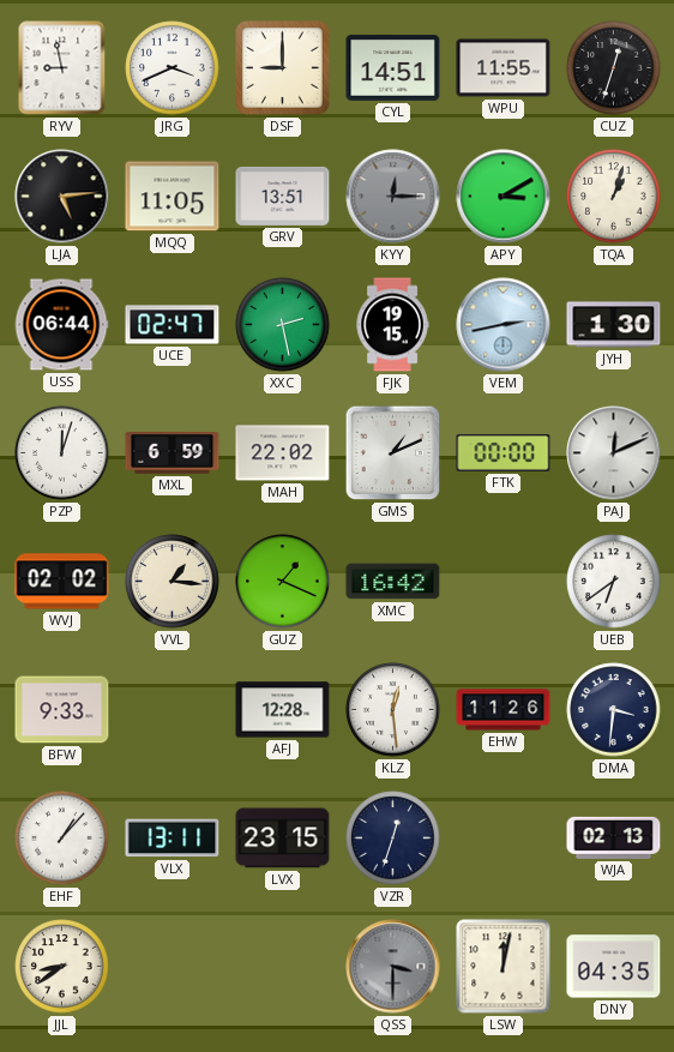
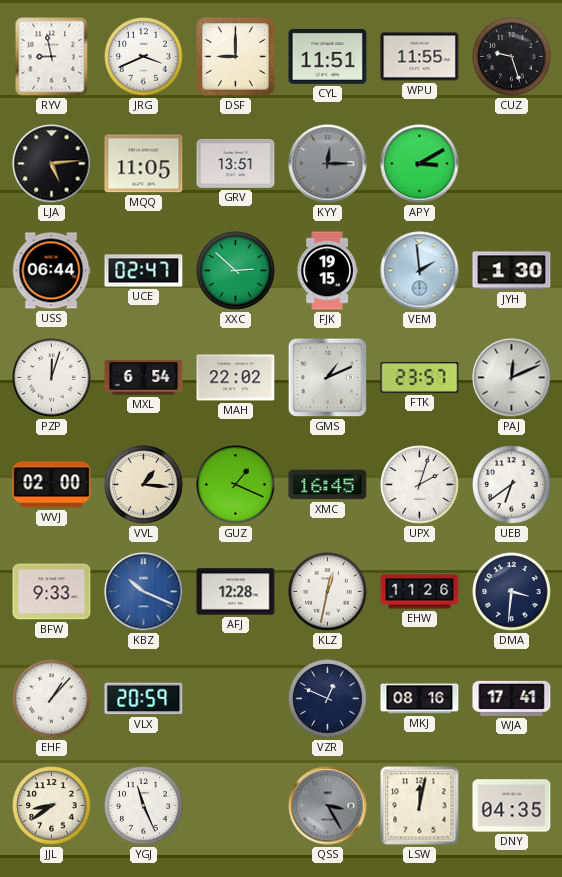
CYL: 14:51 -> 11:51
CUZ: 12:33 -> 9:27
TQA: 1:03 -> none
XXC: 2:28 -> 2:52
VEM: 2:43 -> 1:59
MXL: 6:59 -> 6:54
FTK: 00:00 -> 23:57
WVJ: 02:02 -> 02:00
XMC: 16:42 -> 16:45
UPX: none -> 2:03
KBZ: none -> 10:19
KLZ: 12:29 -> 12:32
VLX: 13:11 -> 20:59
LVX: 23:15 -> none
VZR: 12:33 -> 12:49
MKJ: none -> 08:16
WJA: 02:13 -> 17:41
YGJ: none -> 11:26
QSS: 3:30 -> 3:25
